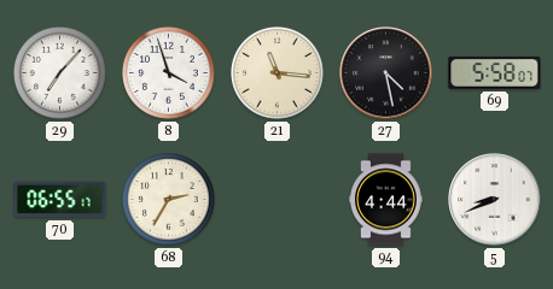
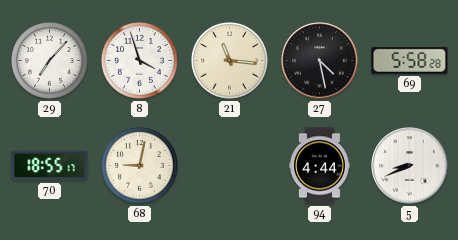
69: 5:58:07 -> 5:58:28
70: 06:55 -> 18:55
68: 2:35 -> 9:02
